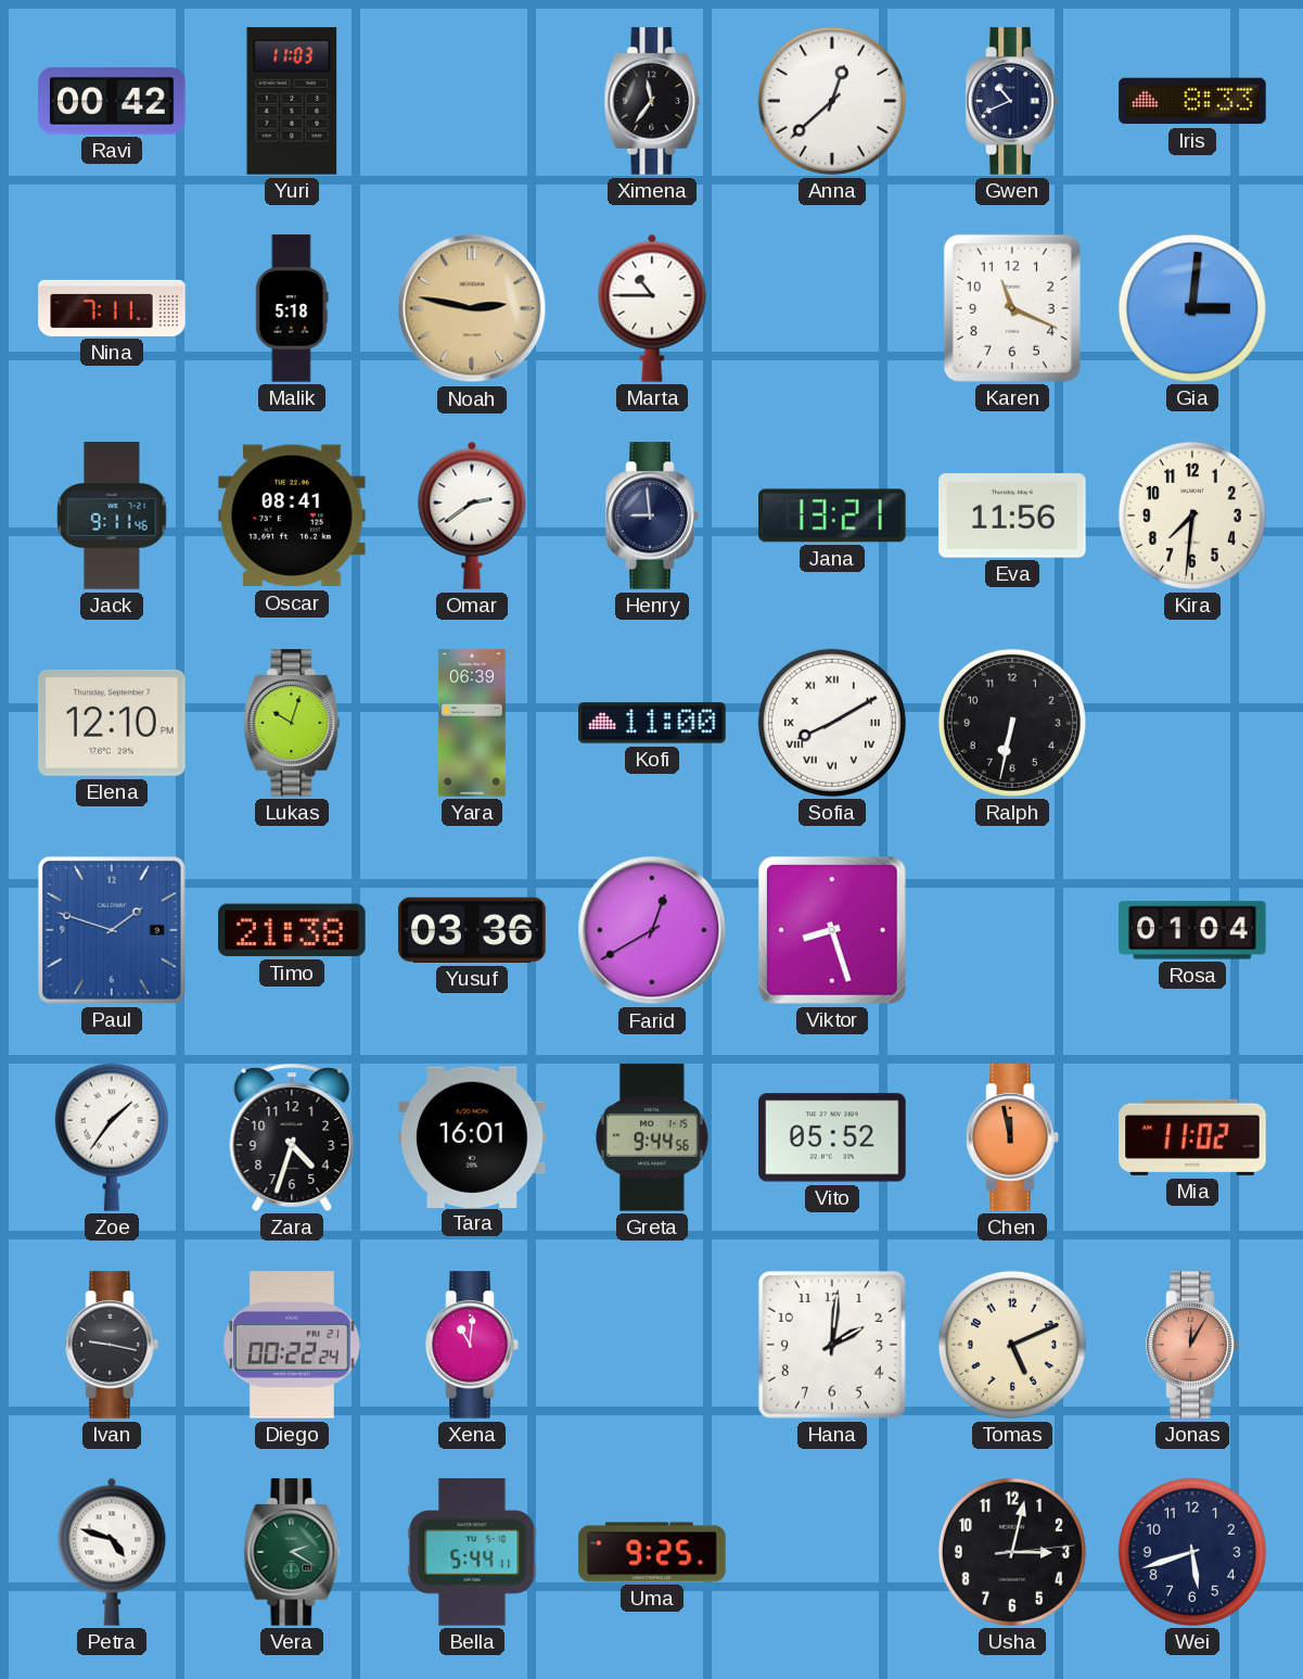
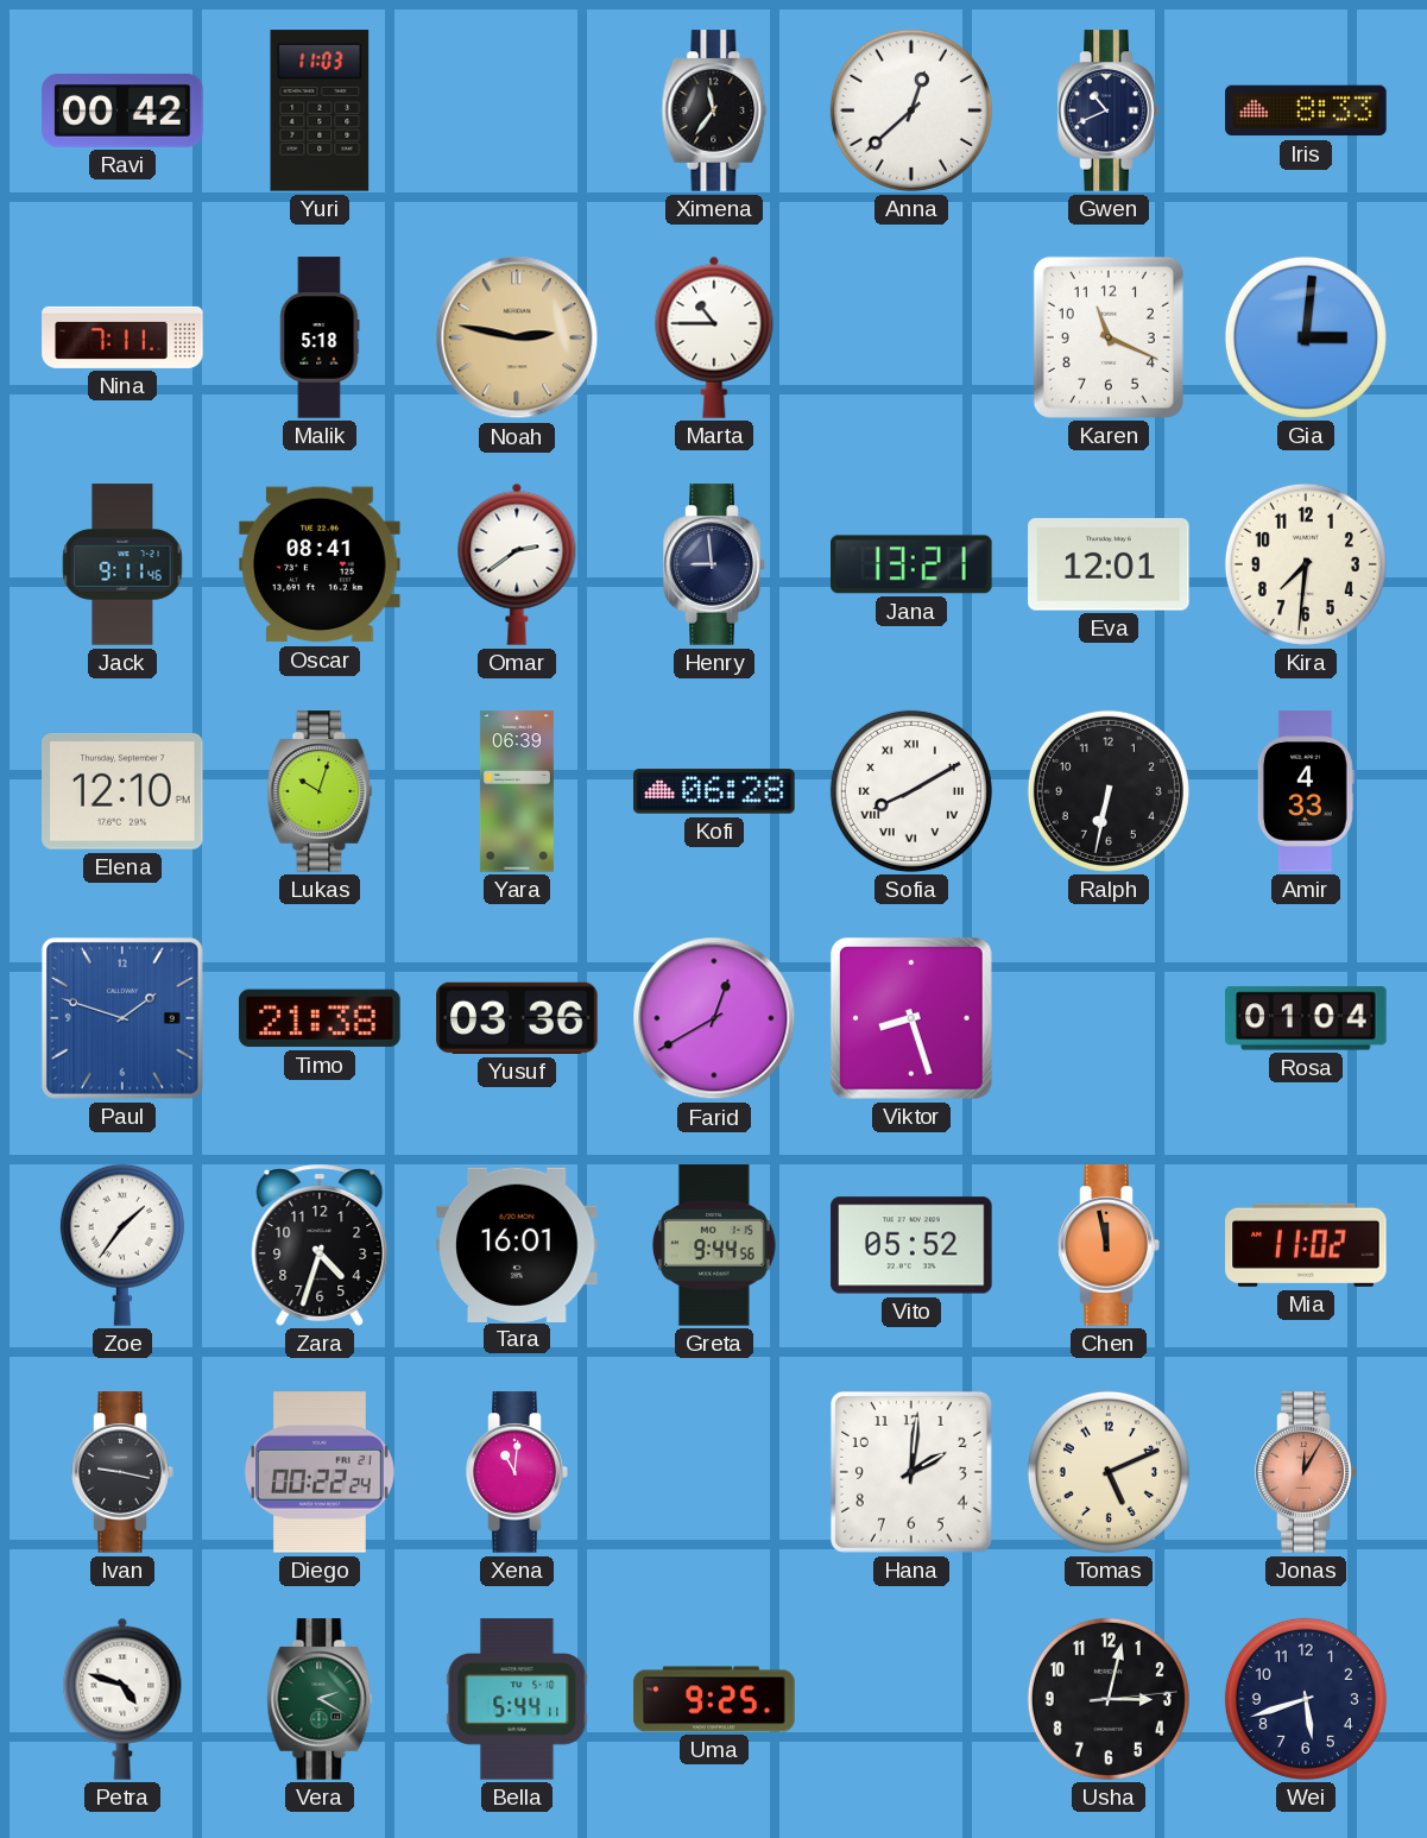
Eva: 11:56 -> 12:01
Kofi: 11:00 -> 06:28
Amir: none -> 4:33
